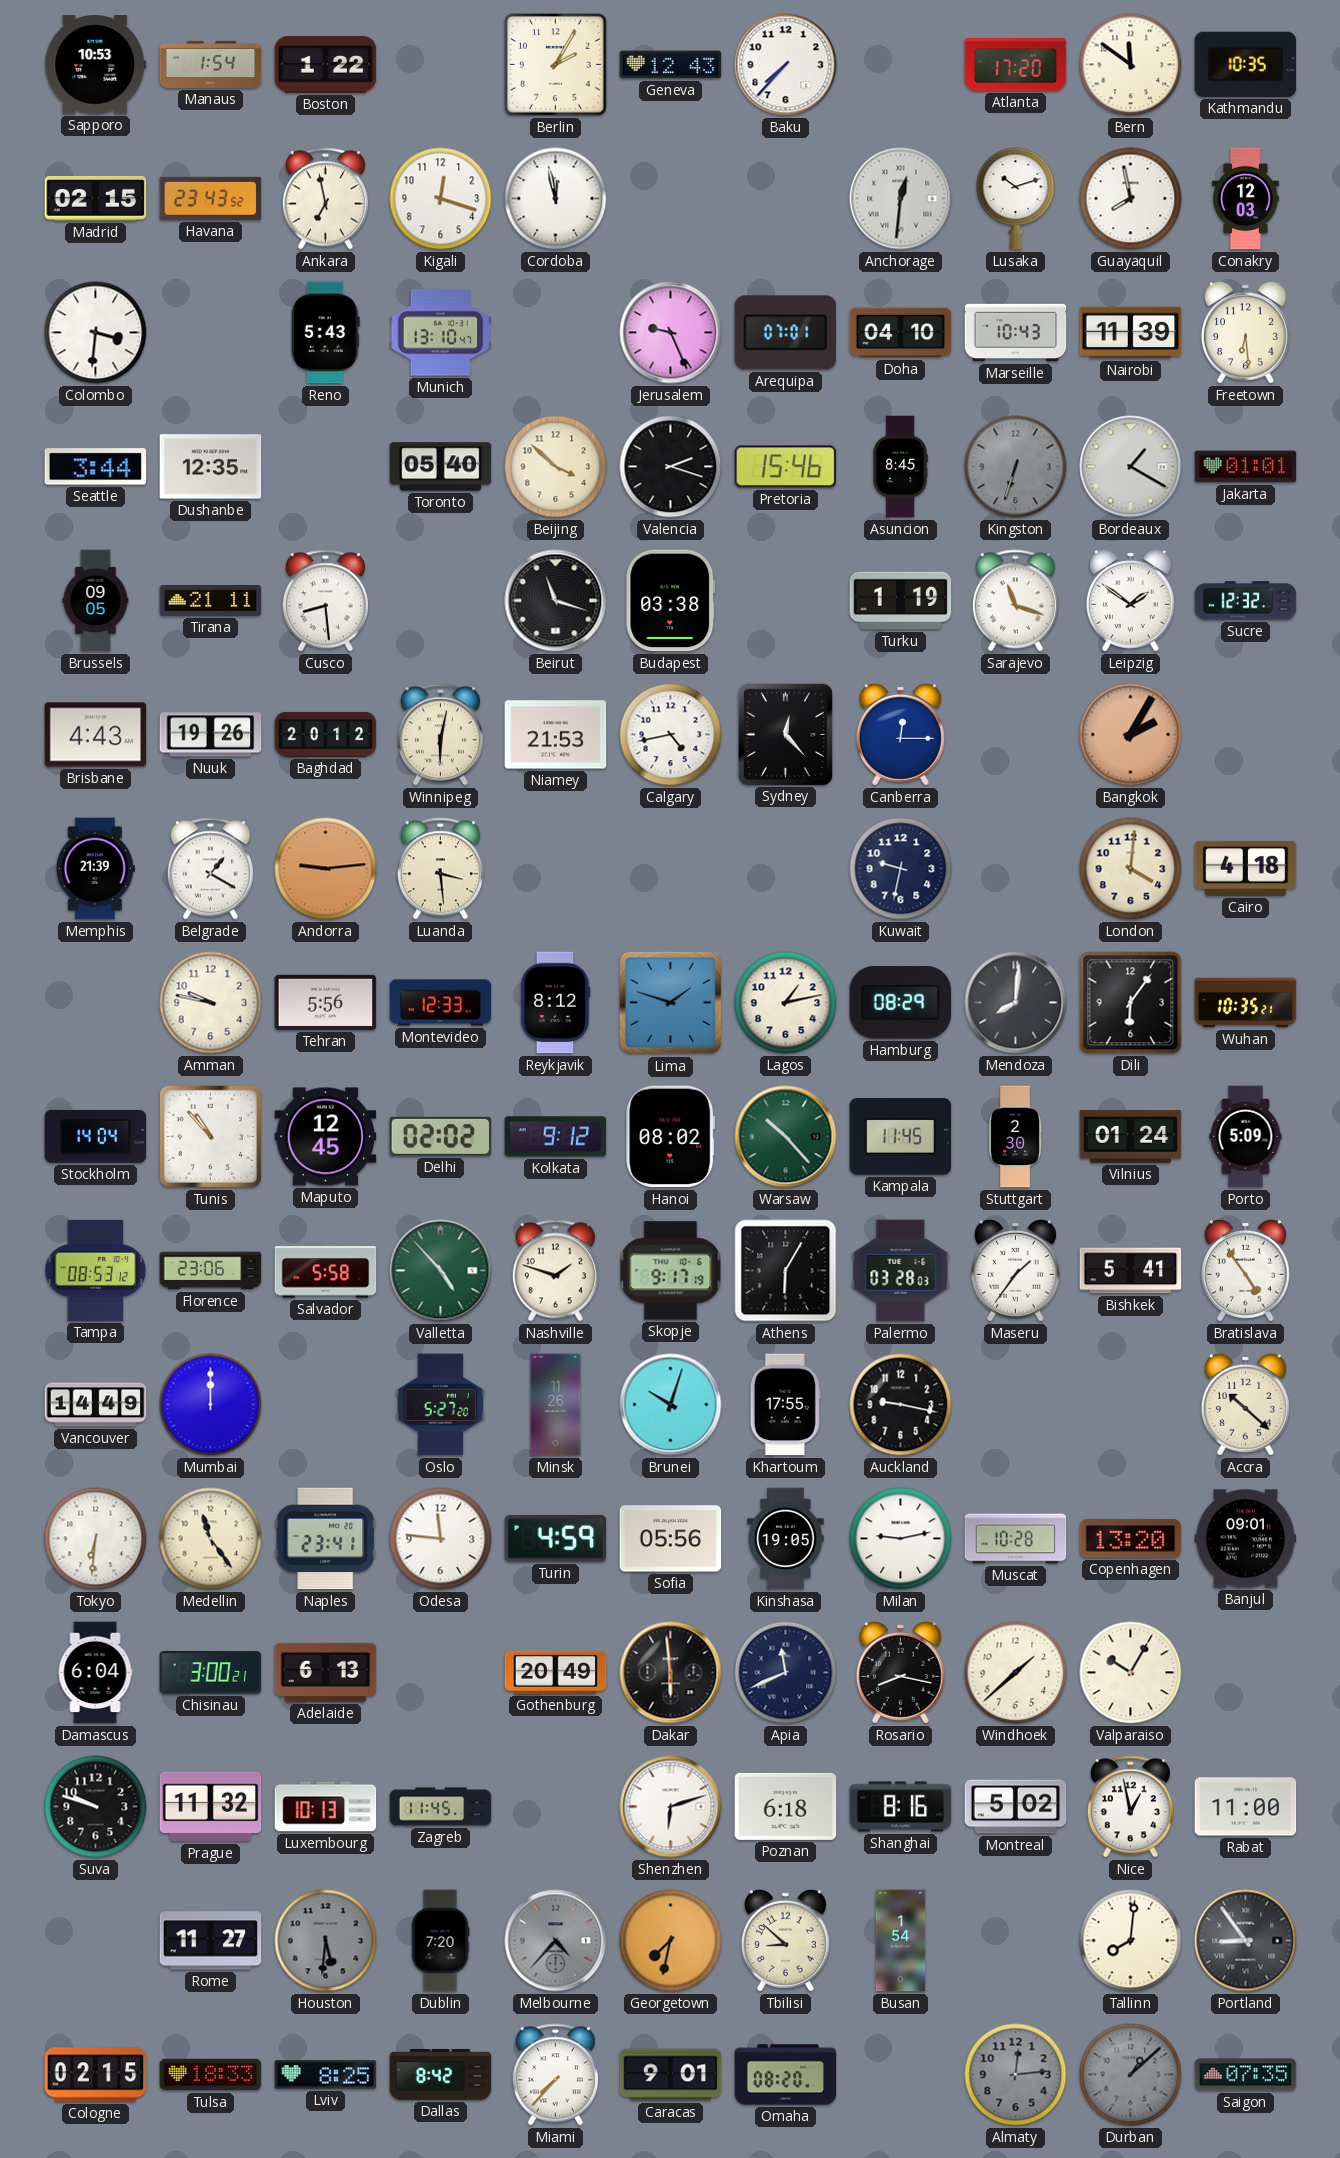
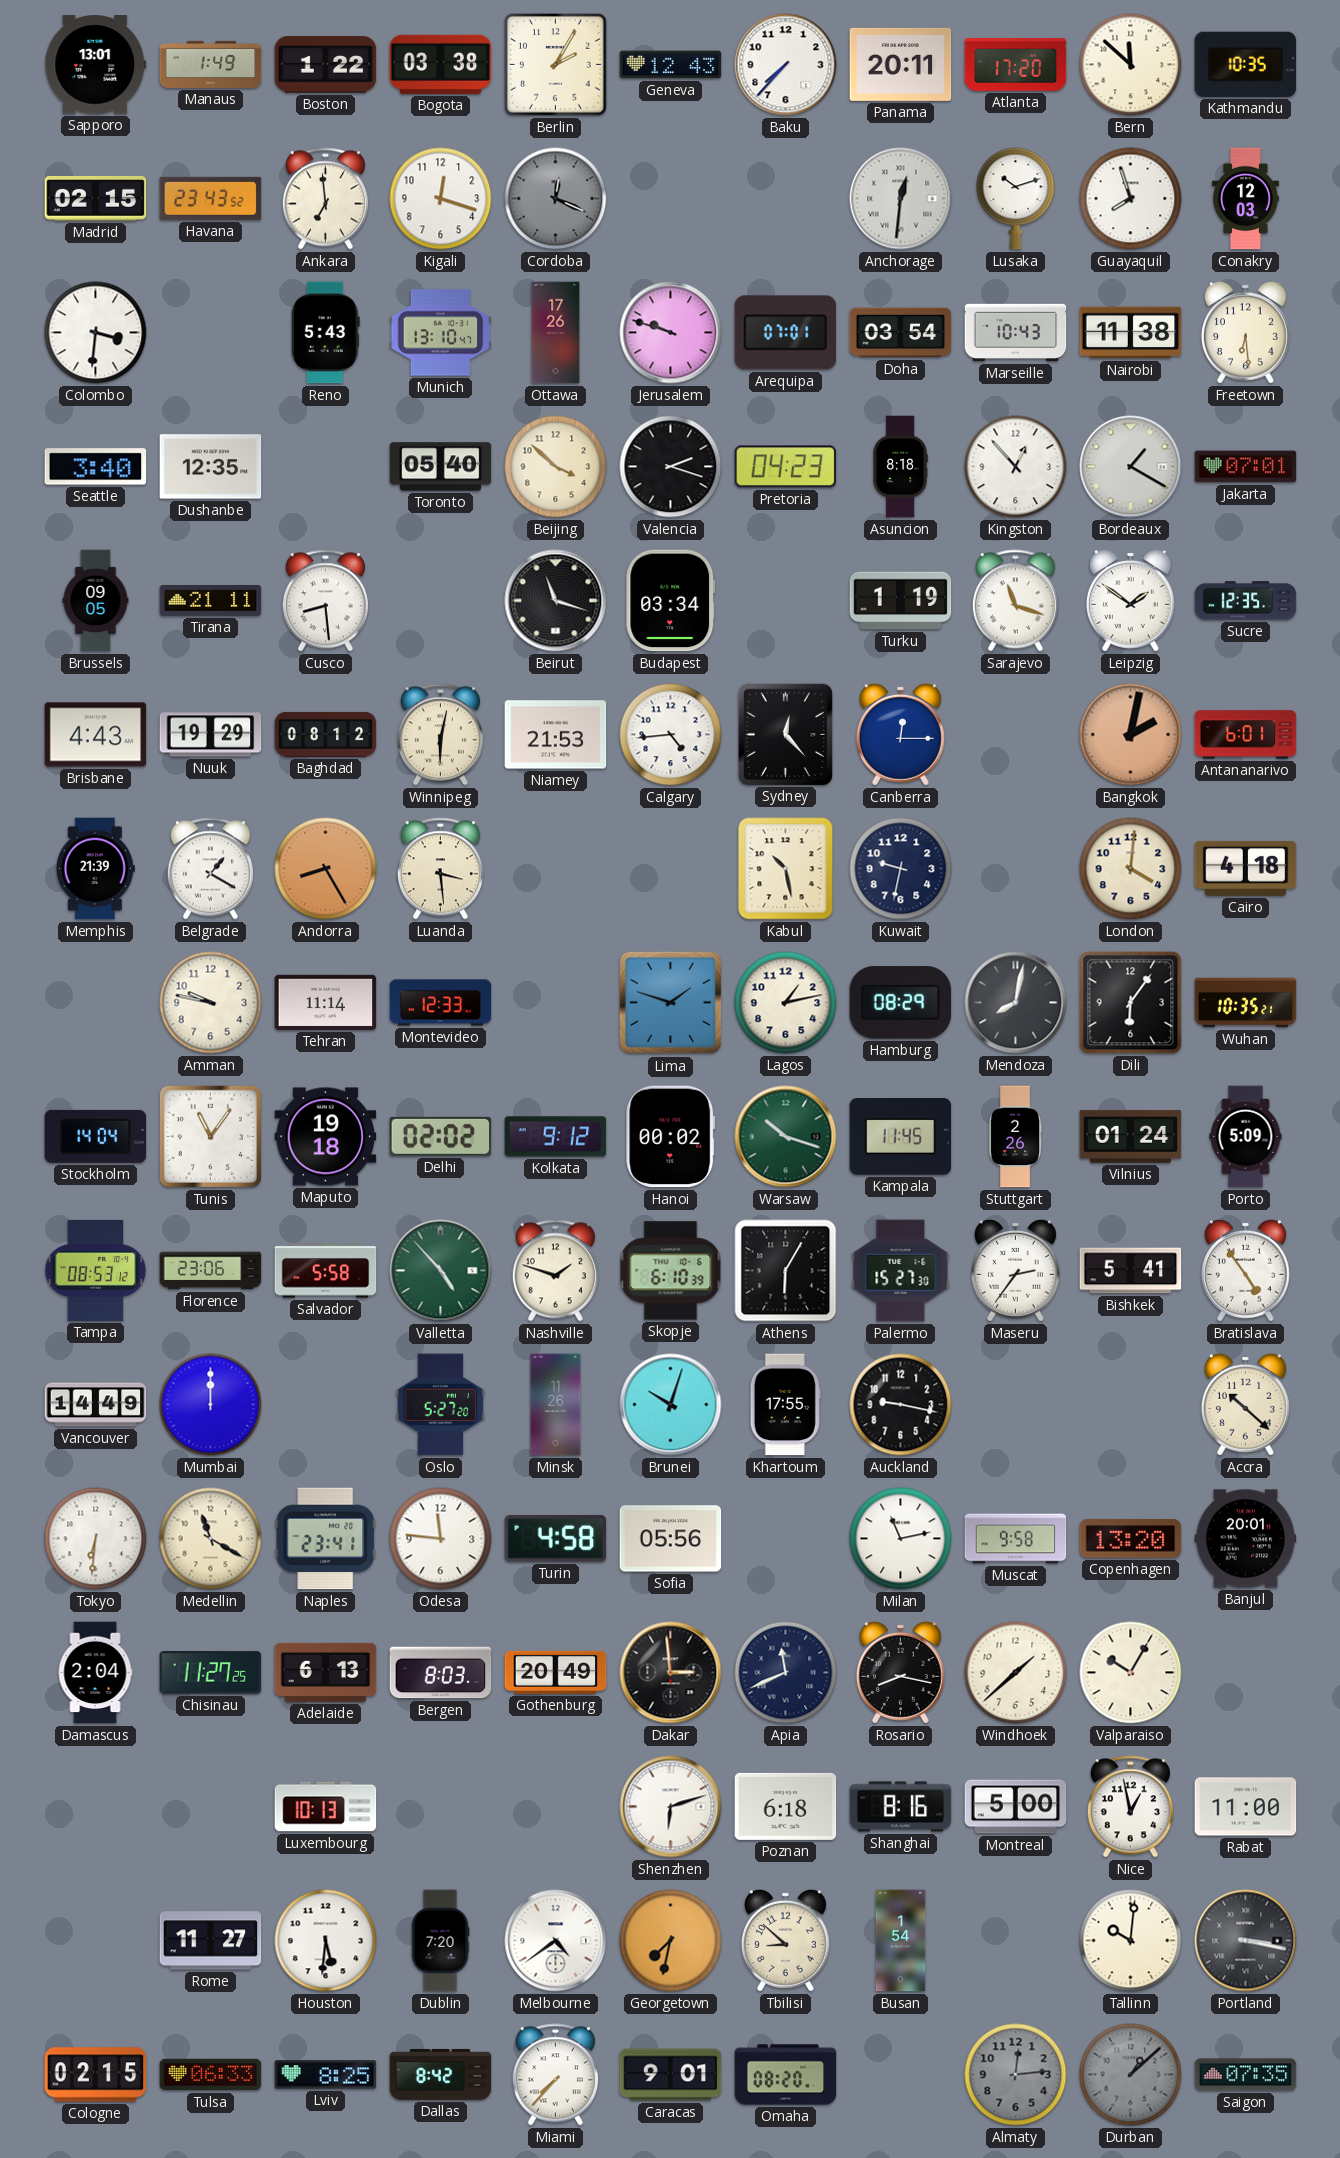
Sapporo: 10:53 -> 13:01
Manaus: 1:54 -> 1:49
Bogota: none -> 03:38
Panama: none -> 20:11
Bern: 11:51 -> 11:52
Ankara: 6:58 -> 6:59
Cordoba: 11:58 -> 12:19
Cordoba dial: white -> grey
Guayaquil: 7:58 -> 7:57
Ottawa: none -> 17:26
Jerusalem: 9:26 -> 9:48
Doha: 04:10 -> 03:54
Nairobi: 11:39 -> 11:38
Seattle: 3:44 -> 3:40
Pretoria: 15:46 -> 04:23
Asuncion: 8:45 -> 8:18
Kingston: 6:33 -> 12:53
Kingston dial: grey -> white
Jakarta: 01:01 -> 07:01
Budapest: 03:38 -> 03:34
Sucre: 12:32 -> 12:35
Nuuk: 19:26 -> 19:29
Baghdad: 20:12 -> 08:12
Calgary: 4:43 -> 4:44
Bangkok: 2:05 -> 2:02
Antananarivo: none -> 6:01
Andorra: 9:14 -> 8:25
Kabul: none -> 10:28
Tehran: 5:56 -> 11:14
Reykjavik: 8:12 -> none
Mendoza: 8:01 -> 8:02
Tunis: 10:53 -> 11:06
Maputo: 12:45 -> 19:18
Hanoi: 08:02 -> 00:02
Warsaw: 10:23 -> 10:18
Stuttgart: 2:30 -> 2:26
Skopje: 9:17 -> 6:10
Palermo: 03:28 -> 15:27
Maseru: 1:36 -> 2:36
Medellin: 11:24 -> 11:20
Turin: 4:59 -> 4:58
Kinshasa: 19:05 -> none
Milan: 9:13 -> 11:13
Muscat: 10:28 -> 9:58
Banjul: 09:01 -> 20:01
Damascus: 6:04 -> 2:04
Chisinau: 3:00 -> 11:27
Bergen: none -> 8:03
Dakar: 5:59 -> 2:59
Suva: 9:48 -> none
Prague: 11:32 -> none
Zagreb: 11:45 -> none
Montreal: 5:02 -> 5:00
Houston dial: grey -> white
Melbourne: 4:37 -> 4:39
Melbourne dial: grey -> white
Tallinn: 8:01 -> 10:01
Portland: 8:54 -> 3:17
Tulsa: 18:33 -> 06:33
